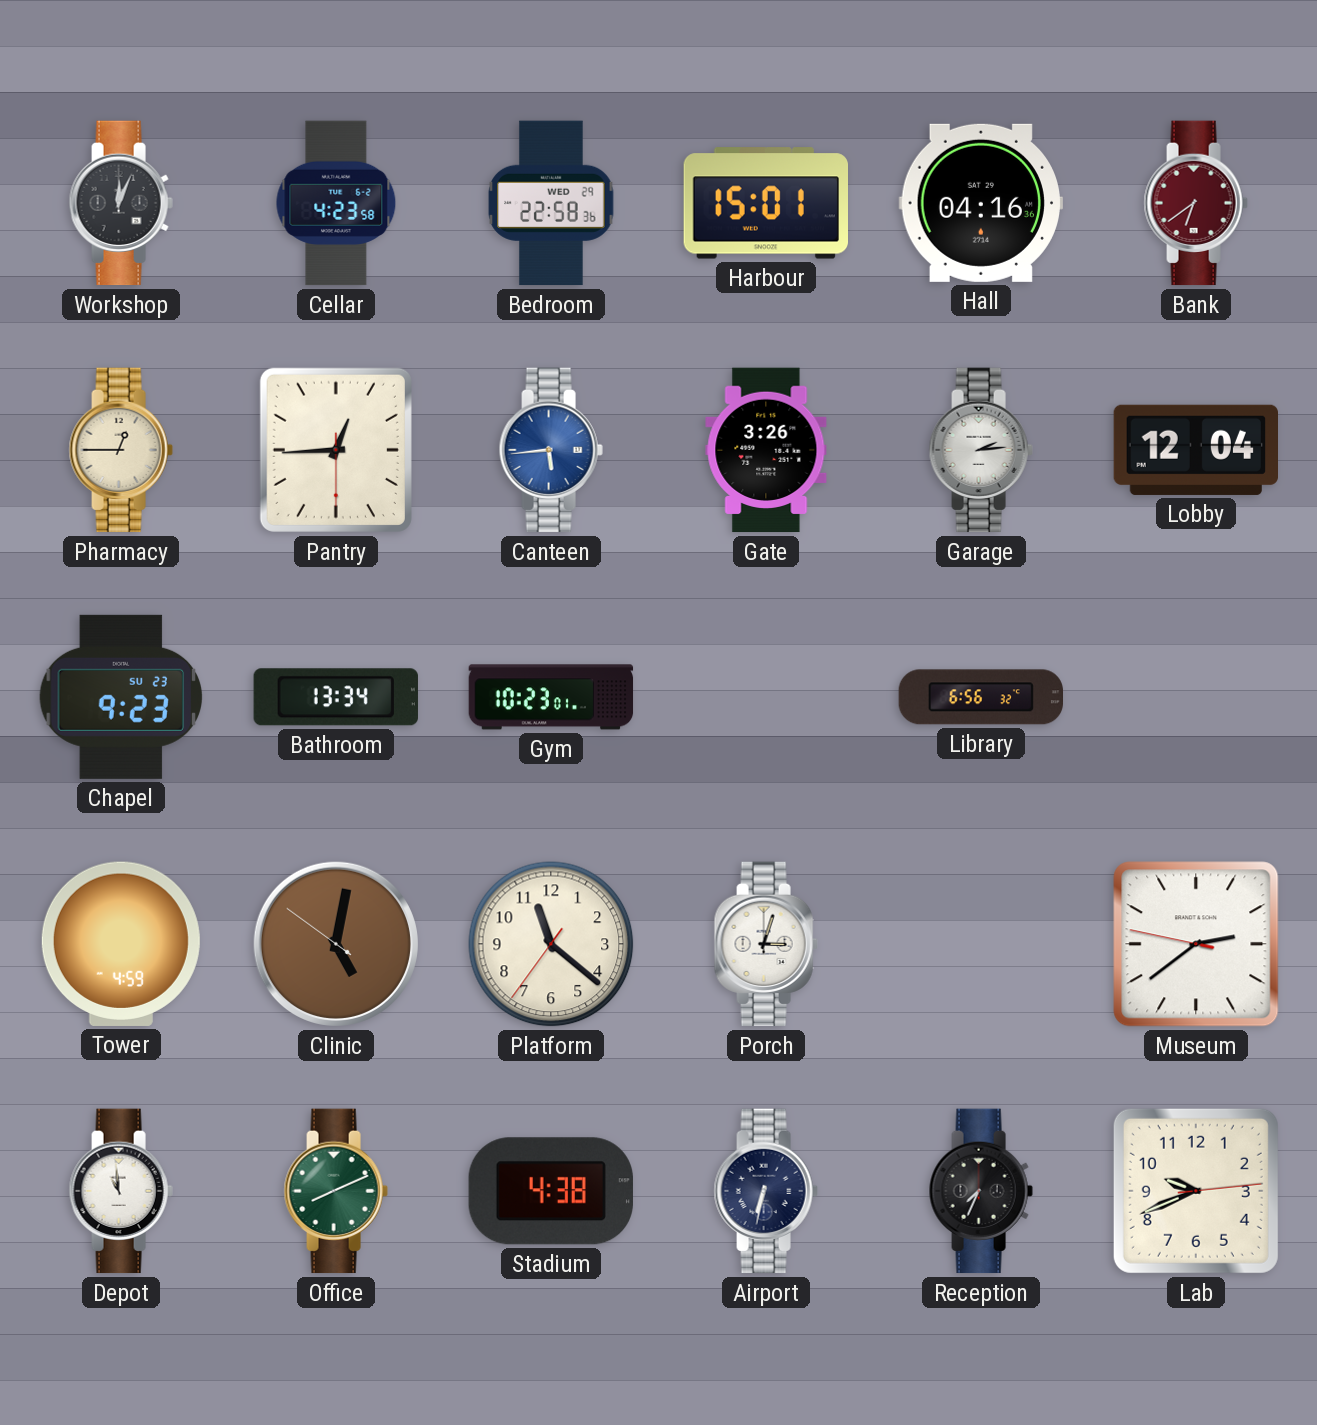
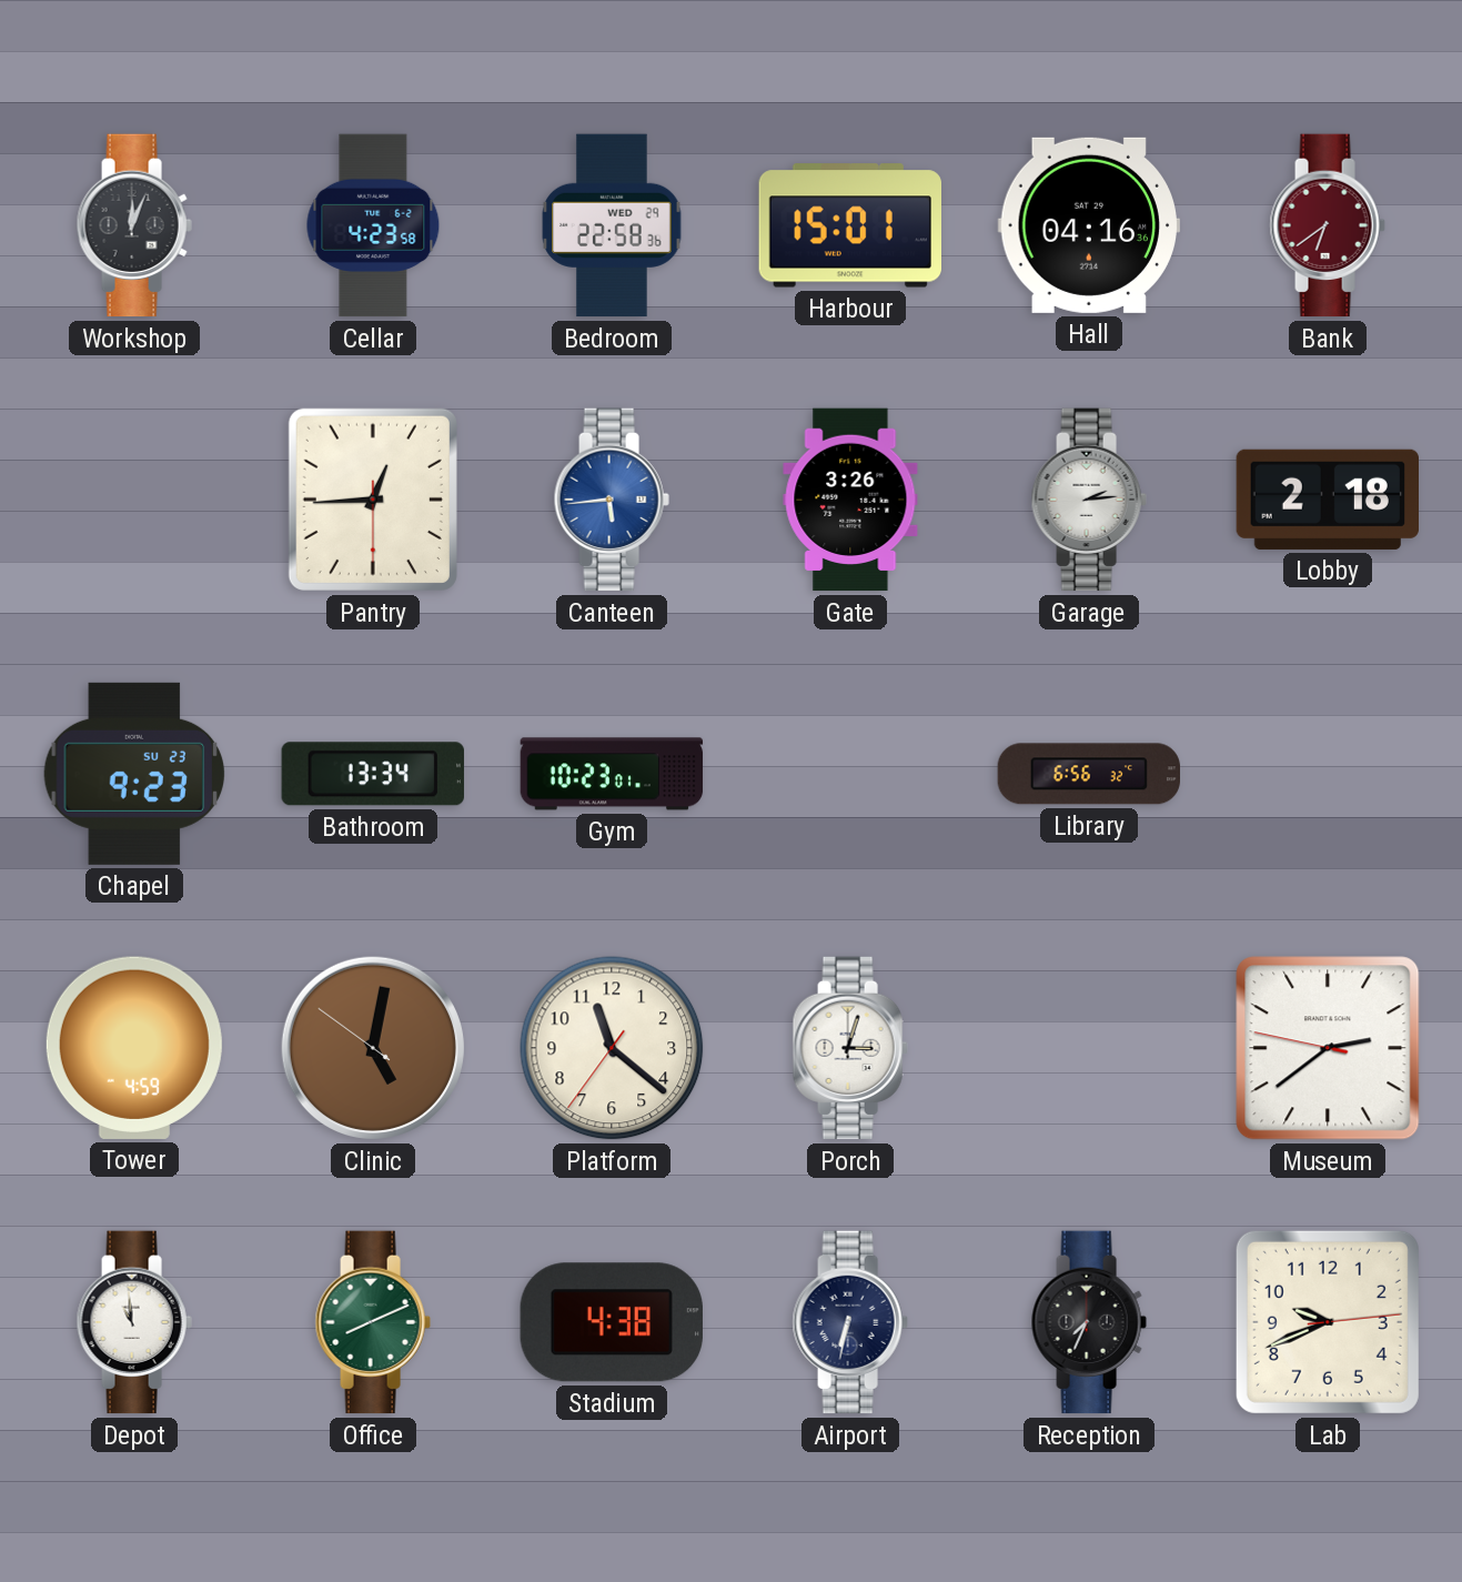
Pharmacy: 12:45 -> none
Lobby: 12:04 -> 2:18
